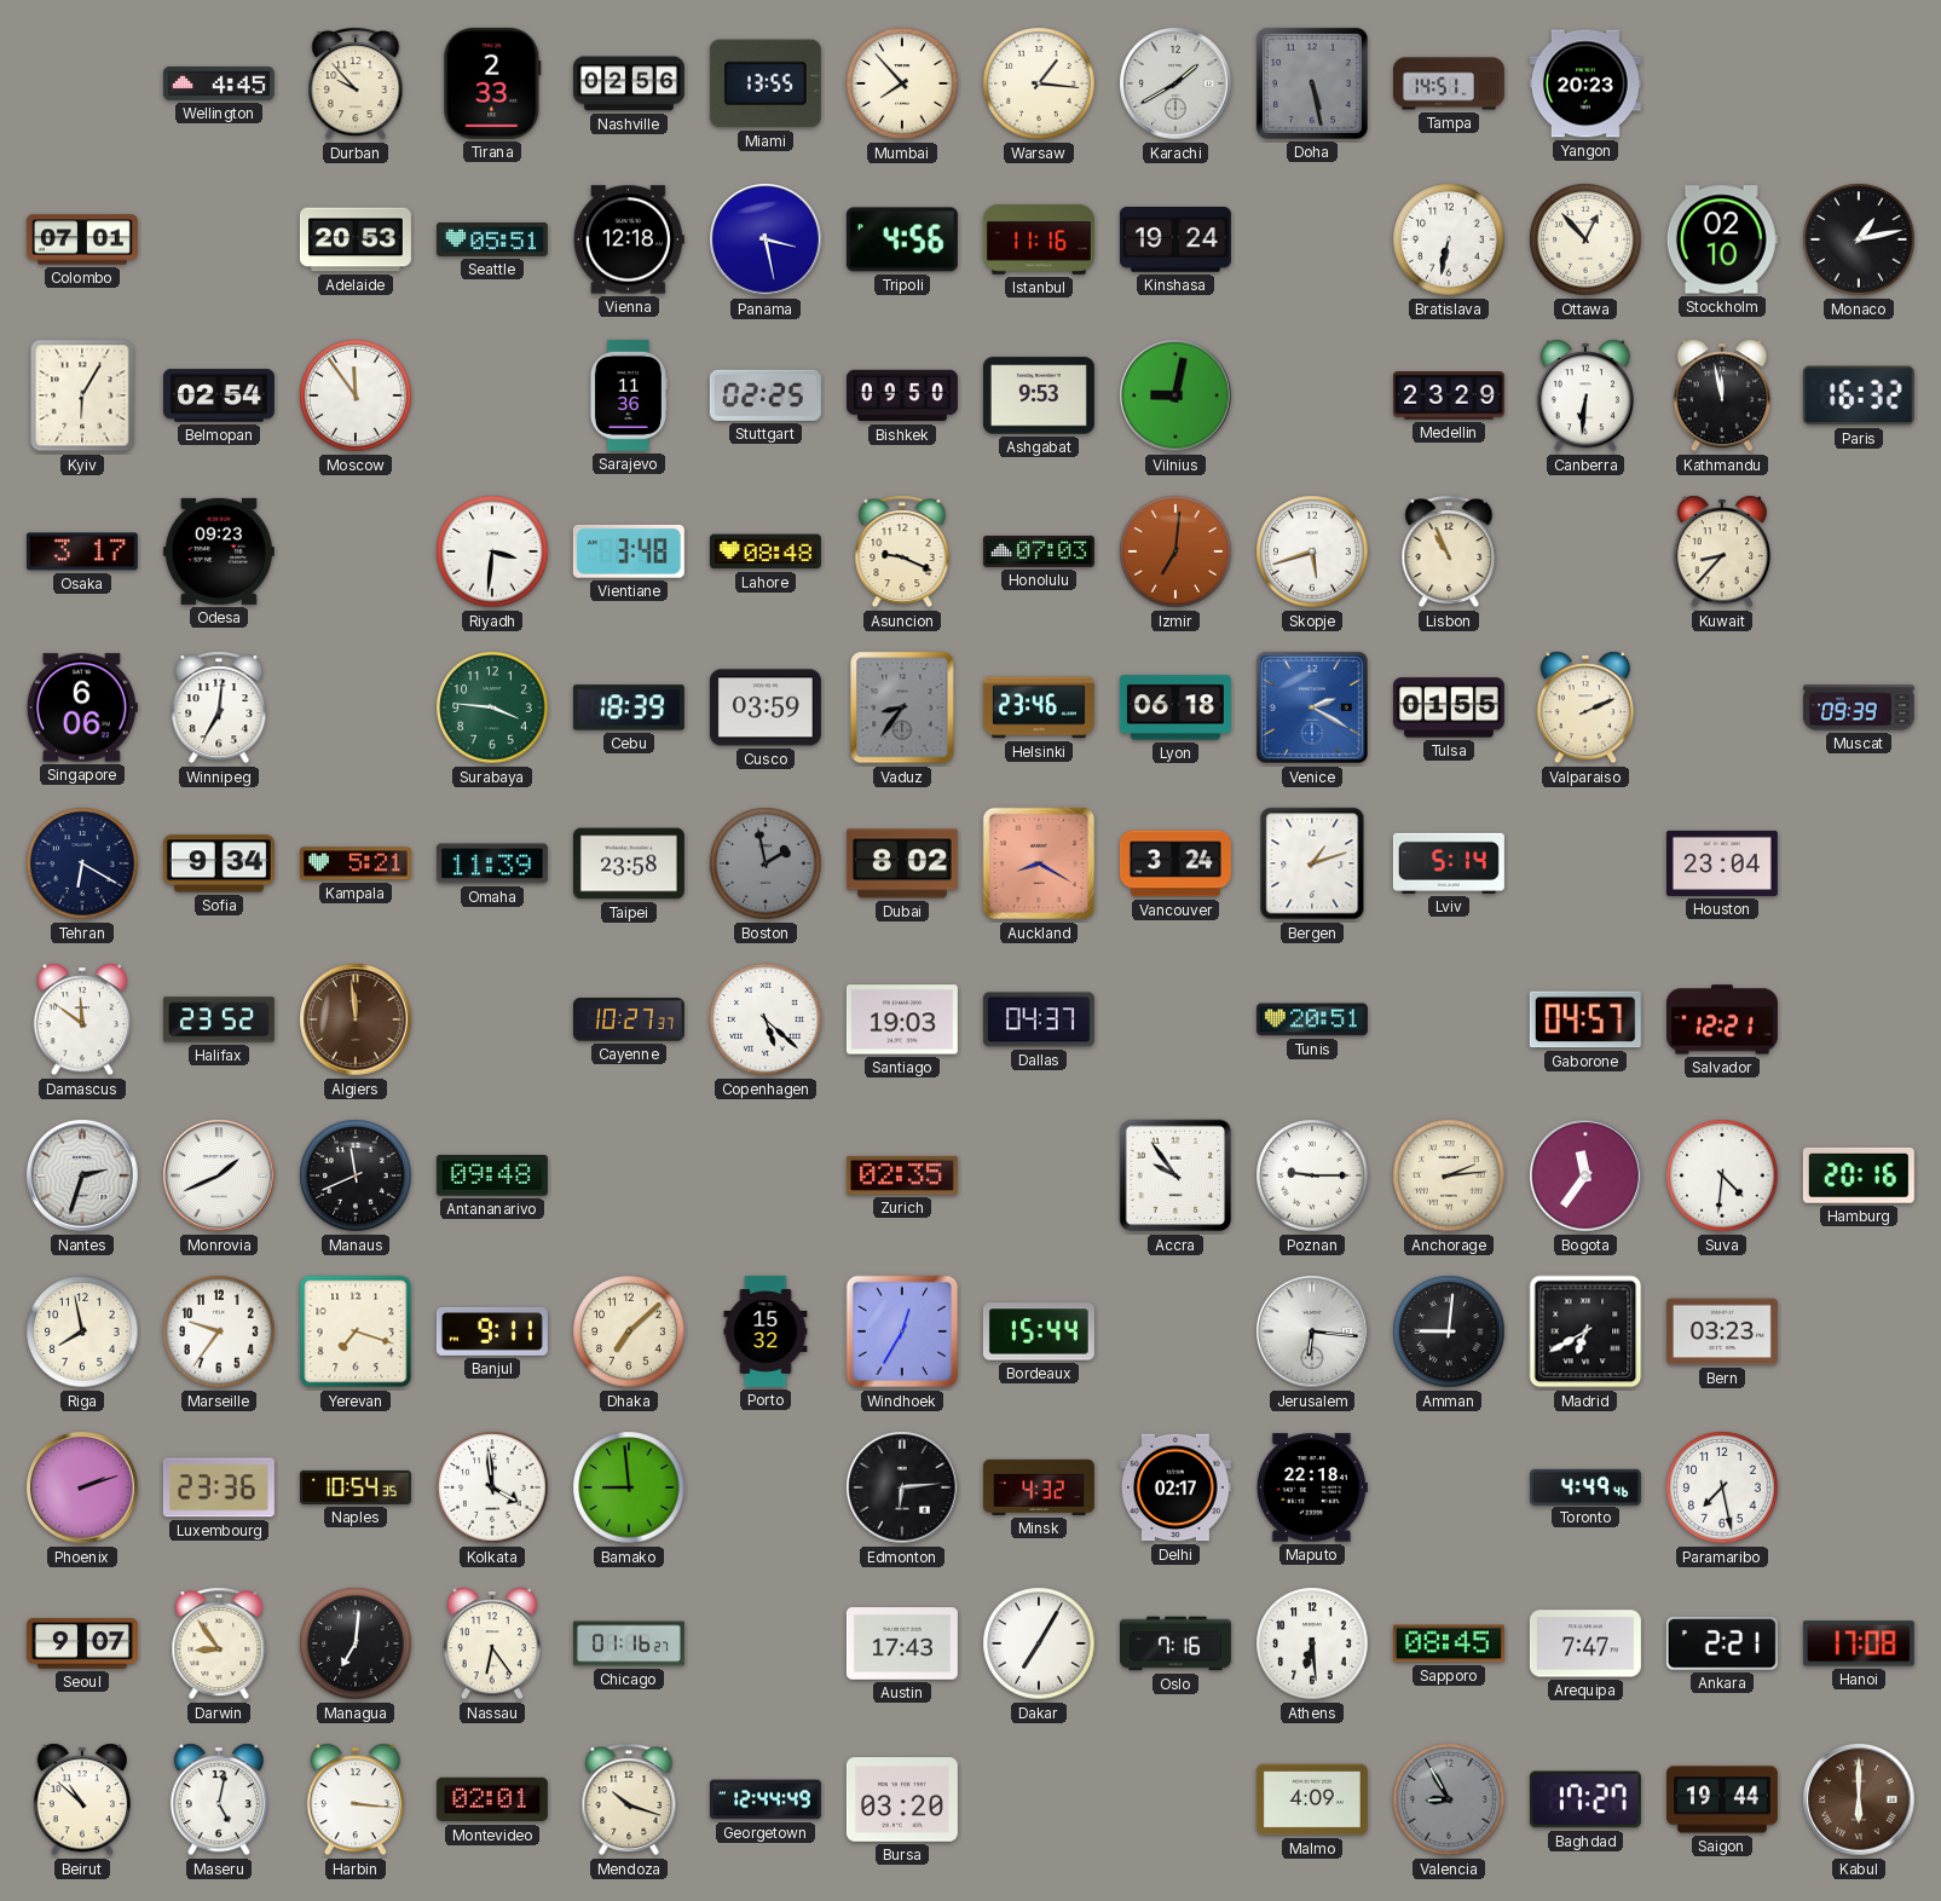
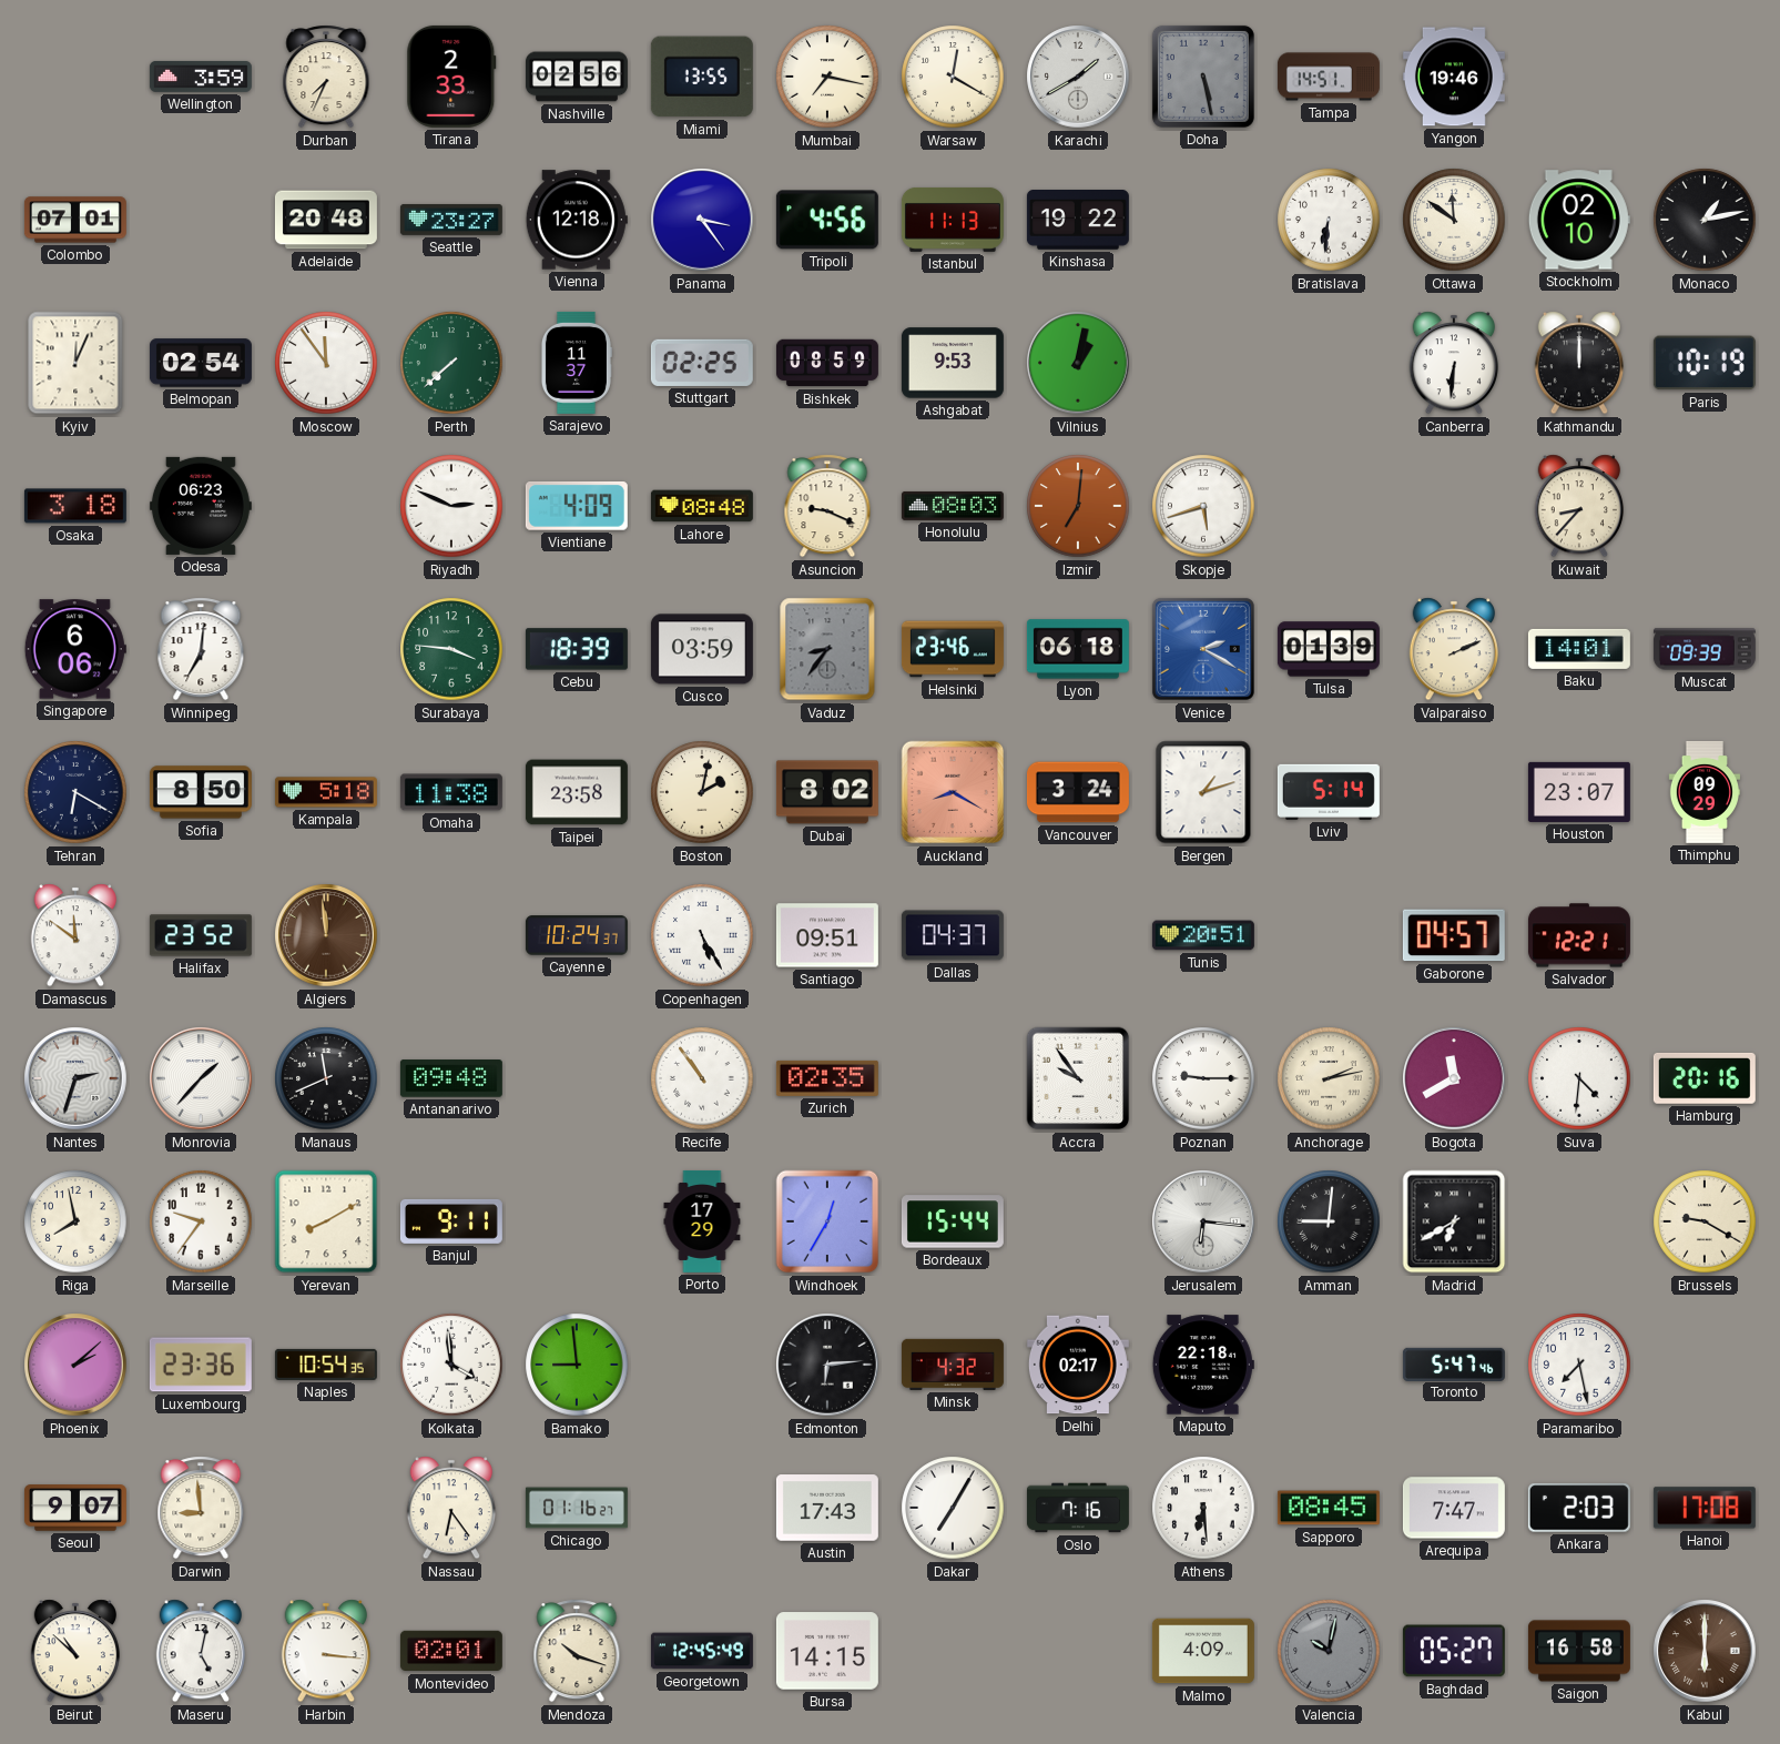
Wellington: 4:45 -> 3:59
Durban: 9:53 -> 7:34
Mumbai: 7:53 -> 7:17
Warsaw: 1:16 -> 12:20
Yangon: 20:23 -> 19:46
Adelaide: 20:53 -> 20:48
Seattle: 05:51 -> 23:27
Panama: 3:28 -> 3:24
Istanbul: 11:16 -> 11:13
Kinshasa: 19:24 -> 19:22
Bratislava: 6:32 -> 6:31
Ottawa: 12:53 -> 11:51
Kyiv: 6:05 -> 12:04
Perth: none -> 7:38
Sarajevo: 11:36 -> 11:37
Bishkek: 09:50 -> 08:59
Vilnius: 9:02 -> 1:02
Medellin: 23:29 -> none
Kathmandu: 11:58 -> 12:00
Paris: 16:32 -> 10:19
Osaka: 3:17 -> 3:18
Odesa: 09:23 -> 06:23
Riyadh: 3:31 -> 2:49
Vientiane: 3:48 -> 4:09
Honolulu: 07:03 -> 08:03
Lisbon: 10:56 -> none
Tulsa: 01:55 -> 01:39
Baku: none -> 14:01
Sofia: 9:34 -> 8:50
Kampala: 5:21 -> 5:18
Omaha: 11:39 -> 11:38
Boston: 1:58 -> 2:02
Boston dial: grey -> cream
Houston: 23:04 -> 23:07
Thimphu: none -> 09:29
Cayenne: 10:27 -> 10:24
Copenhagen: 5:22 -> 5:25
Santiago: 19:03 -> 09:51
Monrovia: 1:41 -> 1:37
Recife: none -> 10:54
Anchorage: 2:14 -> 2:13
Bogota: 11:36 -> 11:40
Yerevan: 7:18 -> 8:10
Dhaka: 7:08 -> none
Porto: 15:32 -> 17:29
Bern: 03:23 -> none
Brussels: none -> 9:20
Phoenix: 2:12 -> 2:08
Toronto: 4:49 -> 5:47
Darwin: 8:54 -> 8:59
Managua: 7:01 -> none
Ankara: 2:21 -> 2:03
Georgetown: 12:44 -> 12:45
Bursa: 03:20 -> 14:15
Valencia: 8:55 -> 10:02
Baghdad: 17:27 -> 05:27
Saigon: 19:44 -> 16:58
